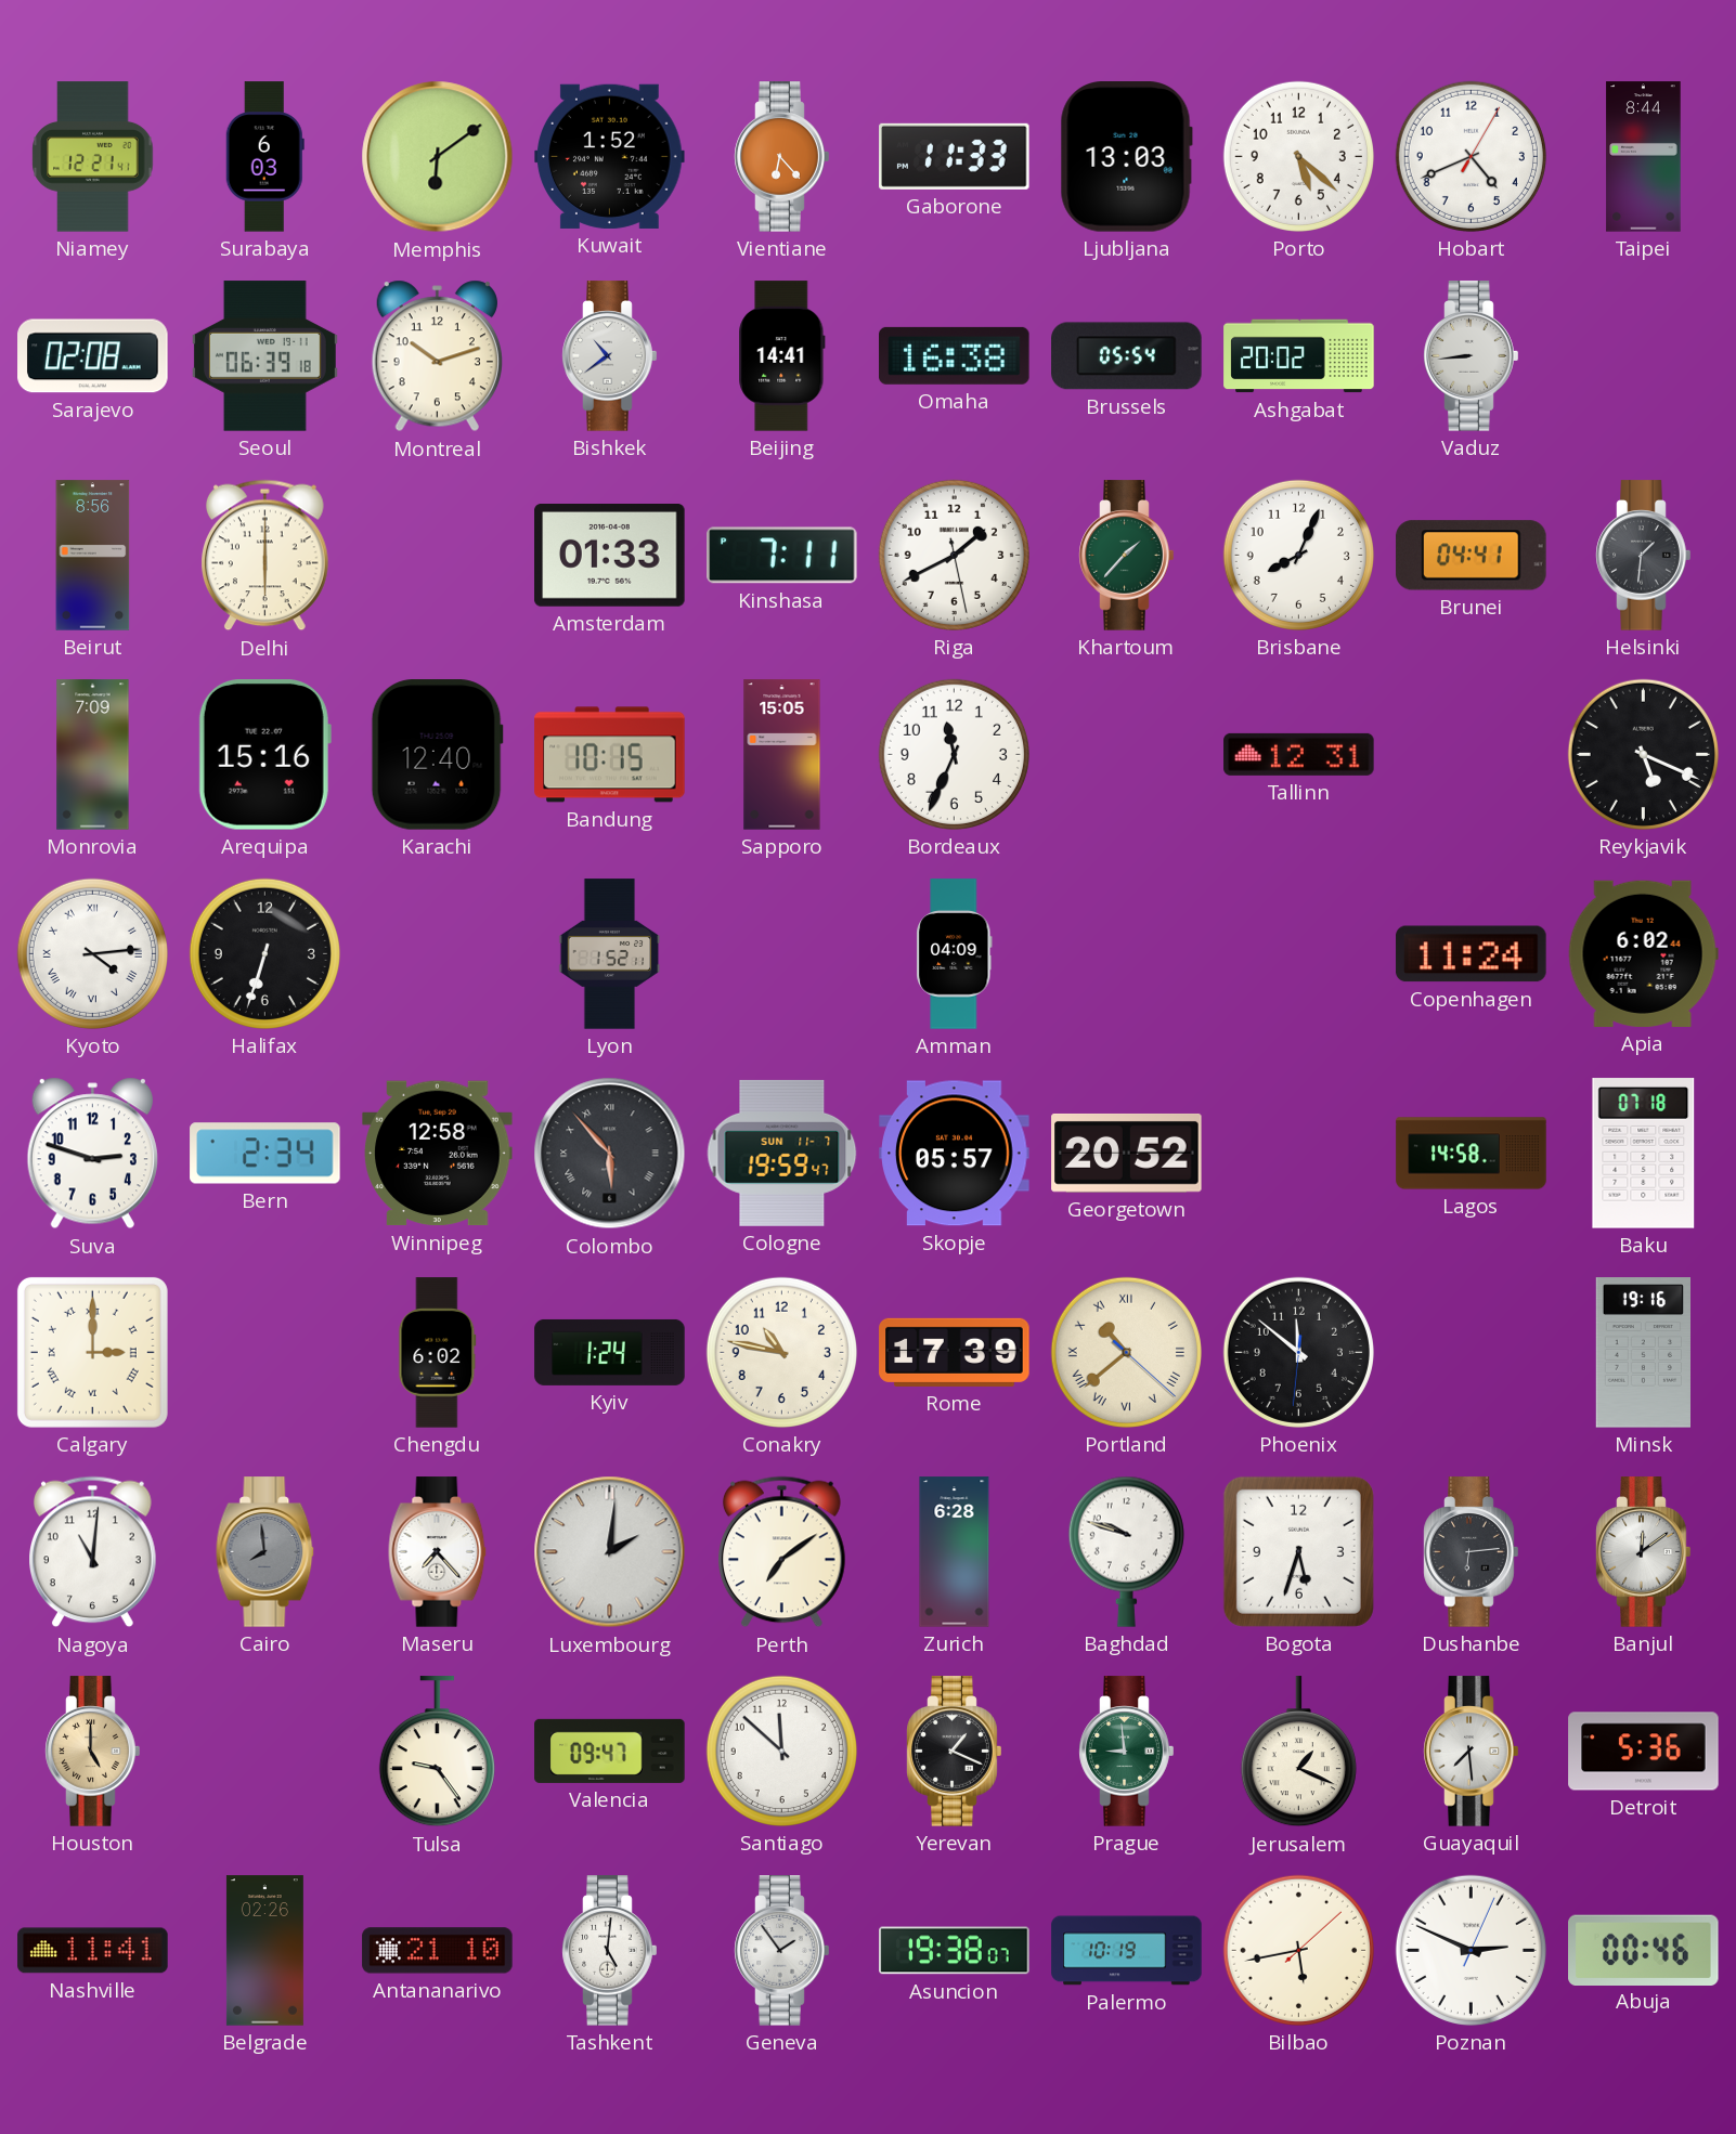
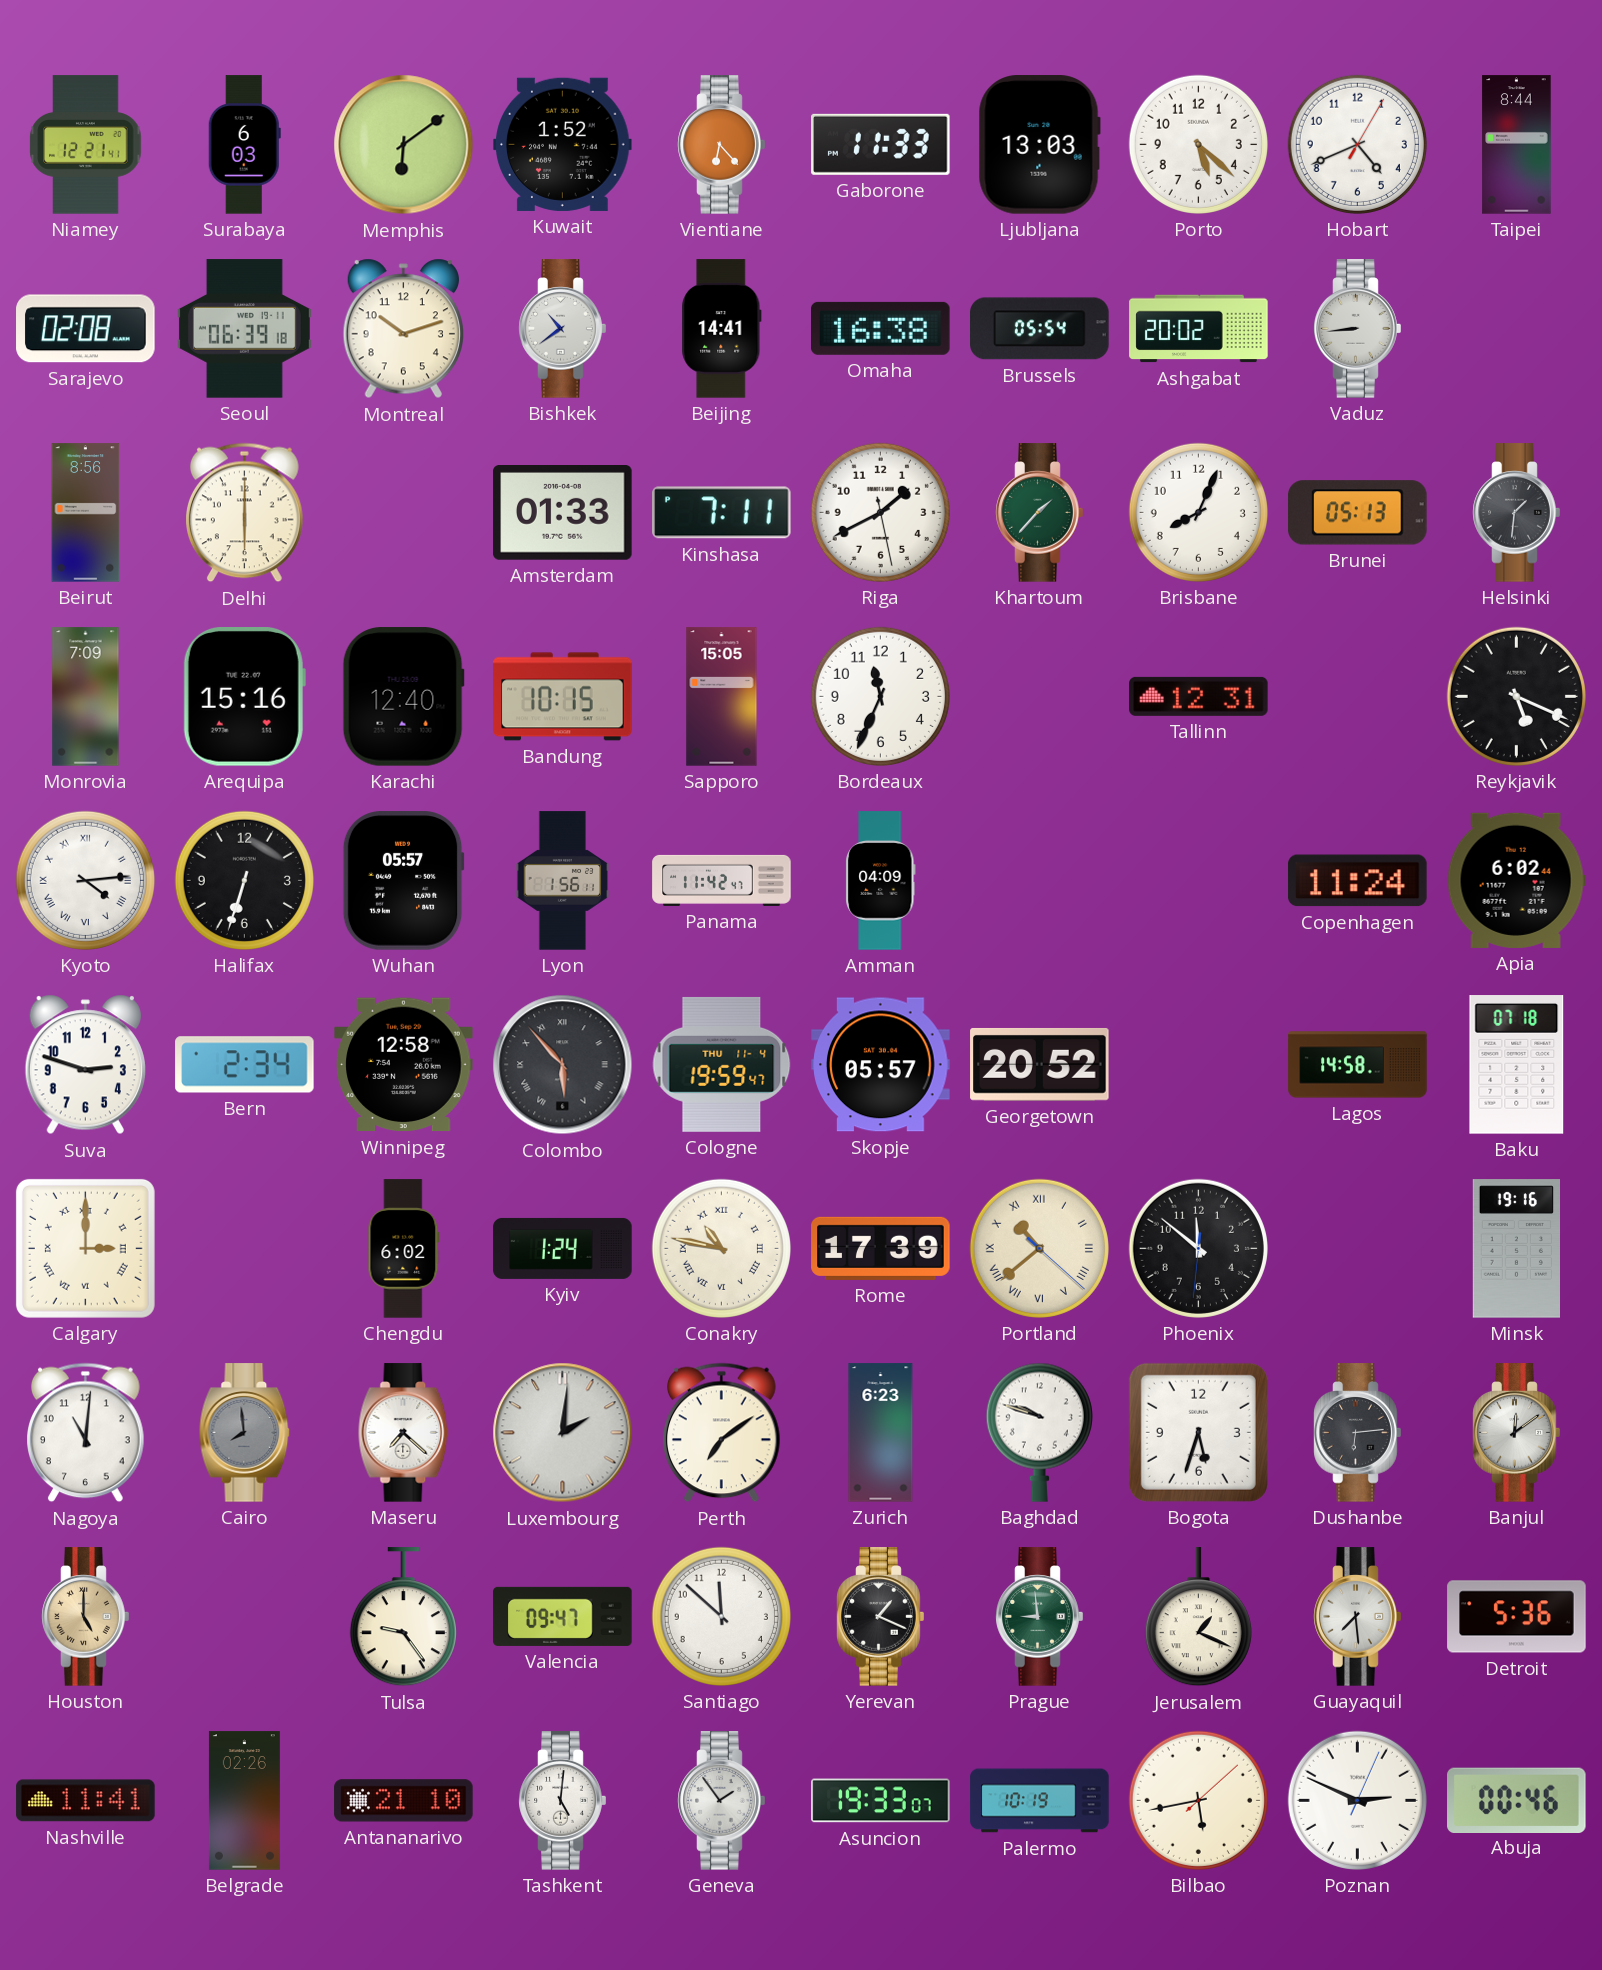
Brunei: 04:41 -> 05:13
Wuhan: none -> 05:57
Lyon: 1:52 -> 1:56
Panama: none -> 11:42
Cologne date: SUN 11-7 -> THU 11-4
Conakry numerals: Arabic -> Roman
Maseru: 7:23 -> 7:22
Zurich: 6:28 -> 6:23
Asuncion: 19:38 -> 19:33
